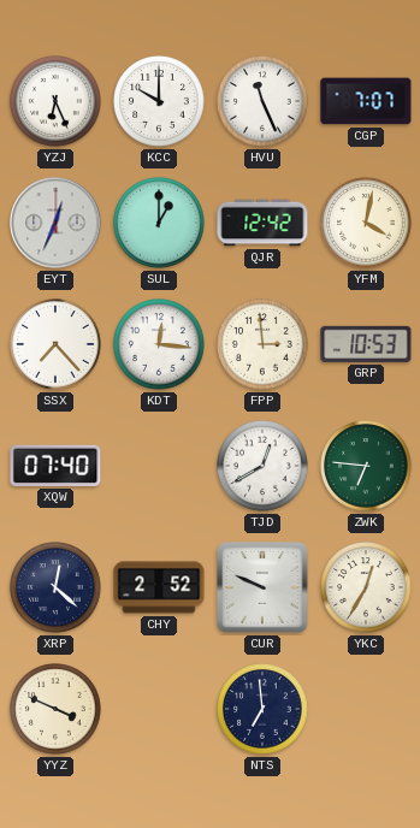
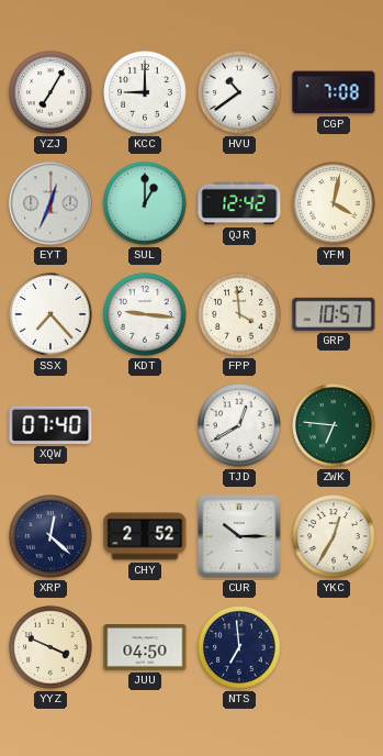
YZJ: 6:26 -> 7:05
KCC: 10:00 -> 9:00
HVU: 11:26 -> 10:39
CGP: 7:07 -> 7:08
KDT: 12:16 -> 9:16
FPP: 2:59 -> 3:59
GRP: 10:53 -> 10:57
CUR: 9:49 -> 10:15
JUU: none -> 04:50
